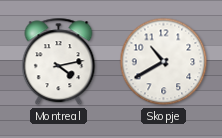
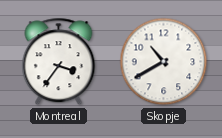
Montreal: 4:13 -> 3:36
